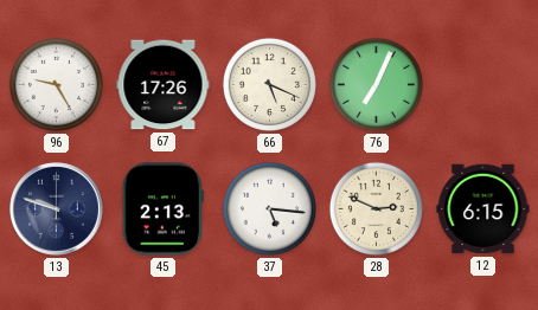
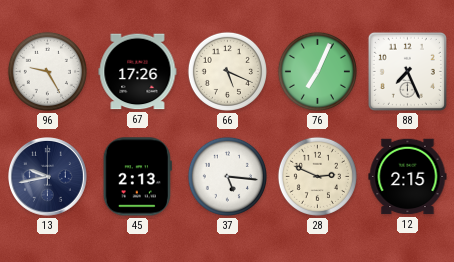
88: none -> 7:26
13: 9:48 -> 9:43
12: 6:15 -> 2:15
